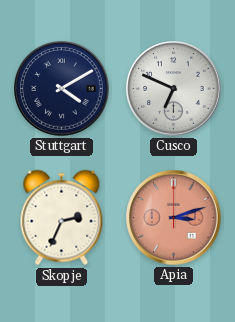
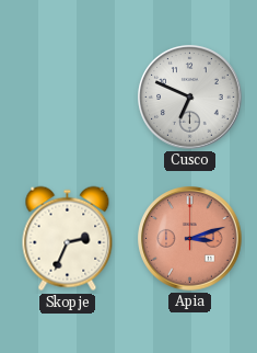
Stuttgart: 4:10 -> none
